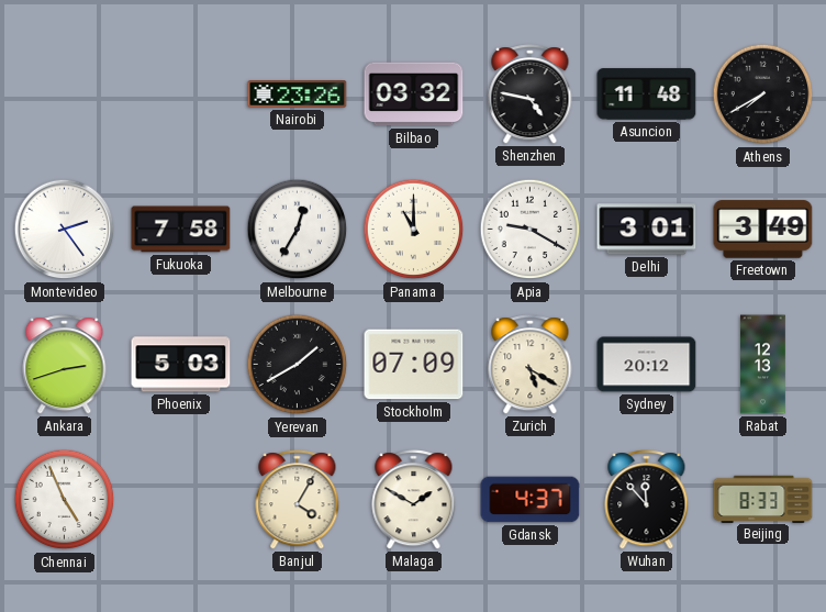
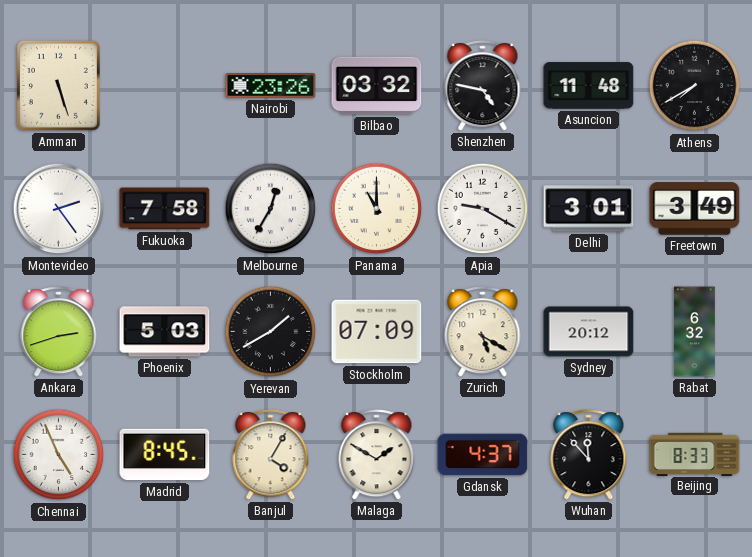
Amman: none -> 5:27
Rabat: 12:13 -> 6:32
Madrid: none -> 8:45
